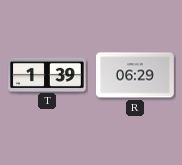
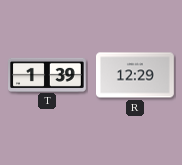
R: 06:29 -> 12:29
